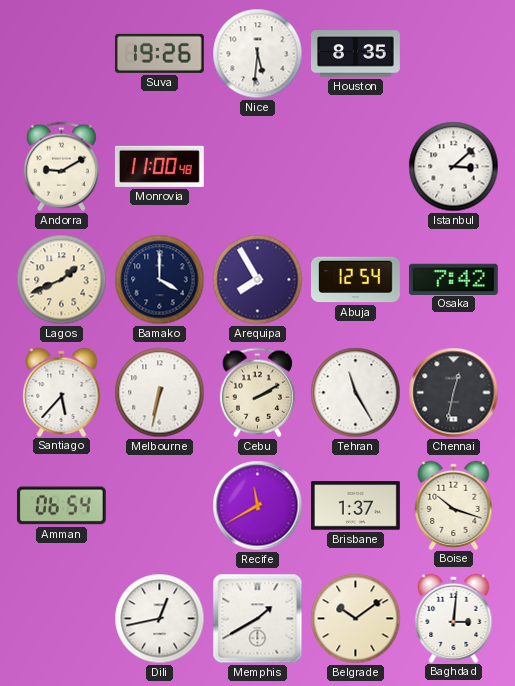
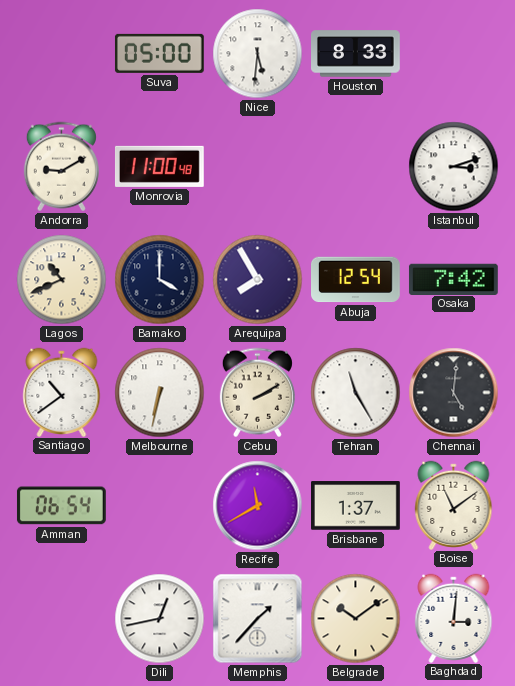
Suva: 19:26 -> 05:00
Houston: 8:35 -> 8:33
Istanbul: 3:08 -> 3:12
Lagos: 1:41 -> 10:41
Santiago: 5:37 -> 10:39
Chennai: 12:32 -> 5:01
Boise: 10:18 -> 11:09
Memphis: 1:40 -> 1:37
